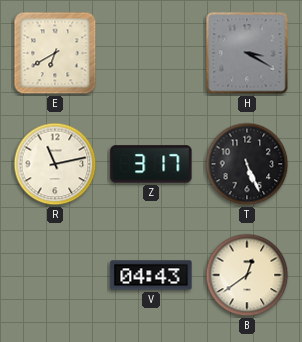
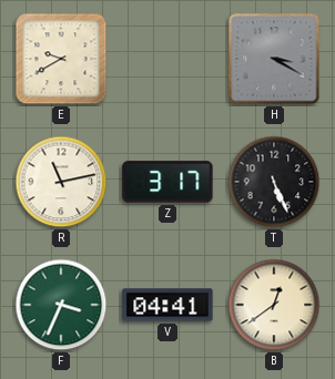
E: 6:40 -> 9:40
F: none -> 3:34
V: 04:43 -> 04:41
